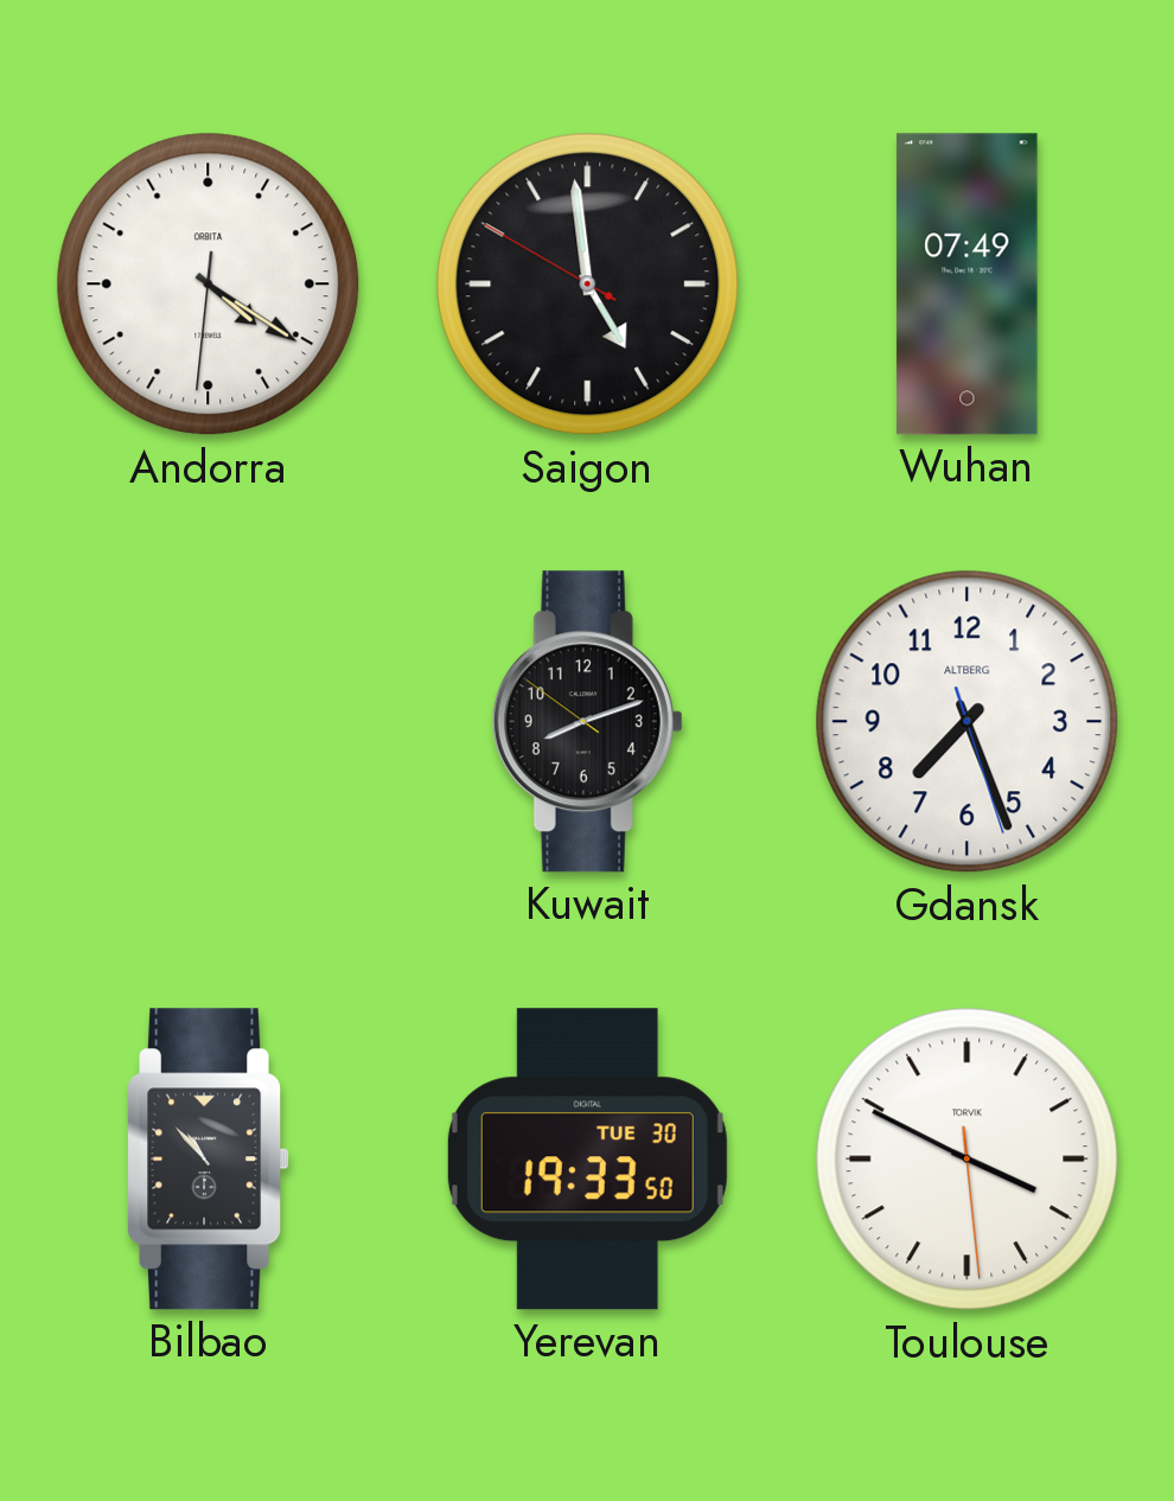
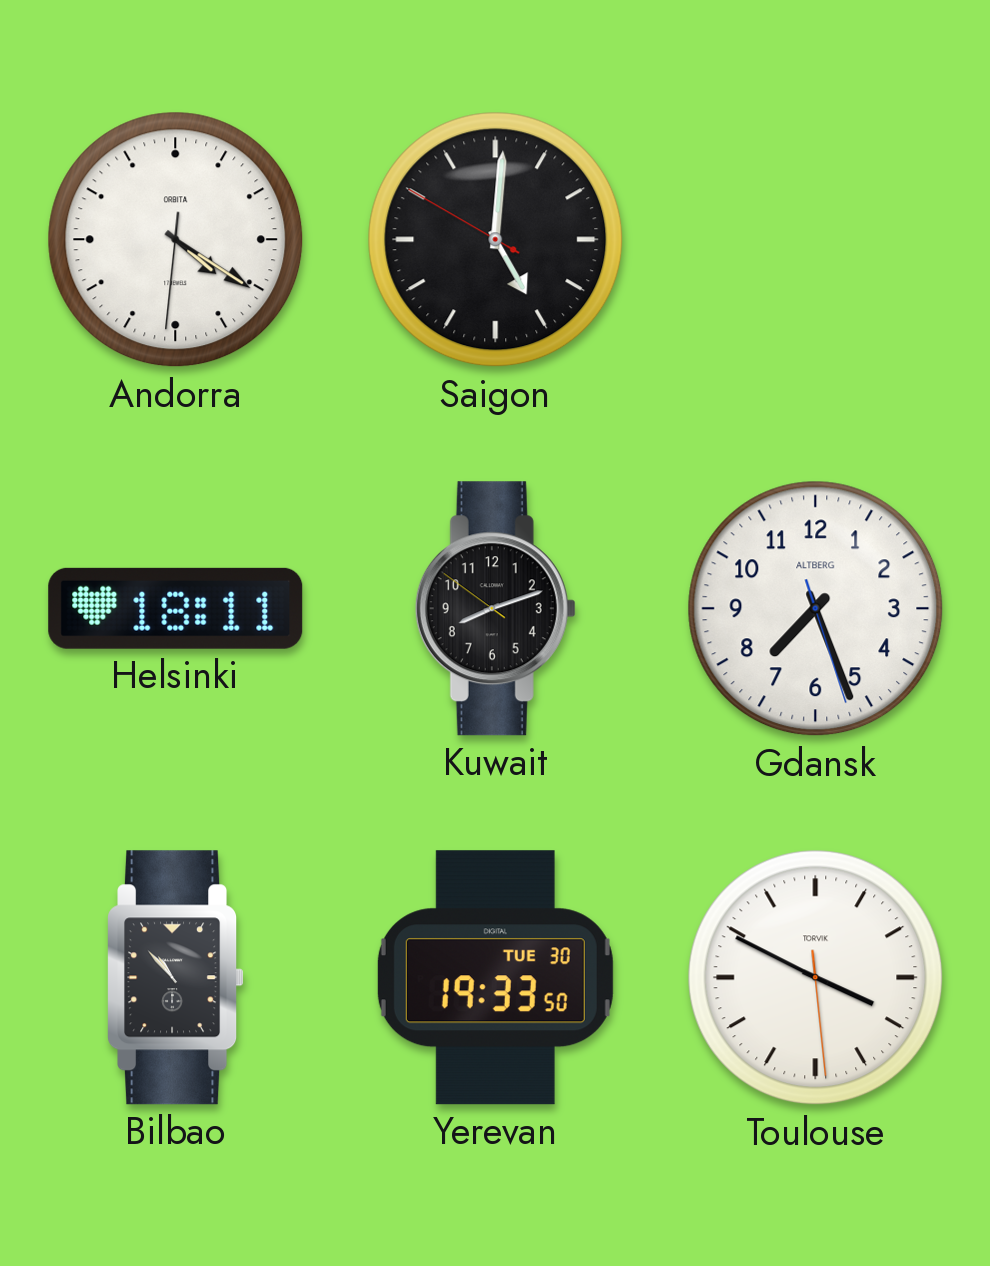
Saigon: 4:58 -> 5:00
Wuhan: 07:49 -> none
Helsinki: none -> 18:11
